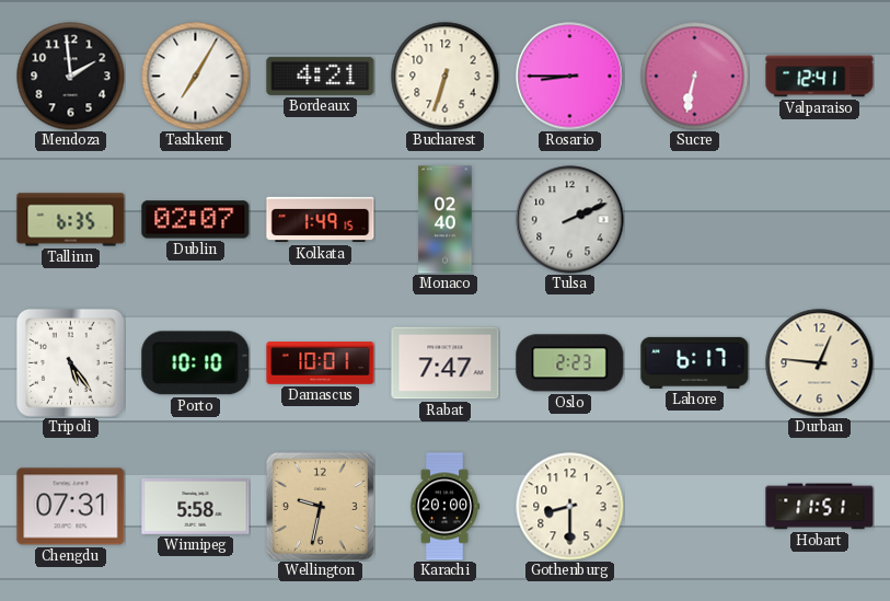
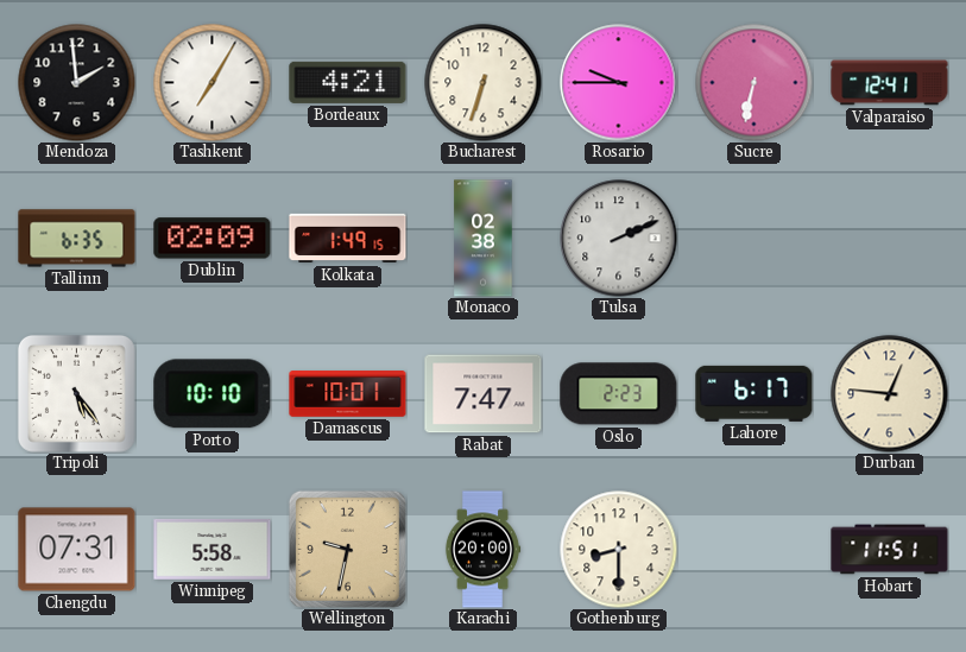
Rosario: 8:45 -> 9:45
Dublin: 02:07 -> 02:09
Monaco: 02:40 -> 02:38
